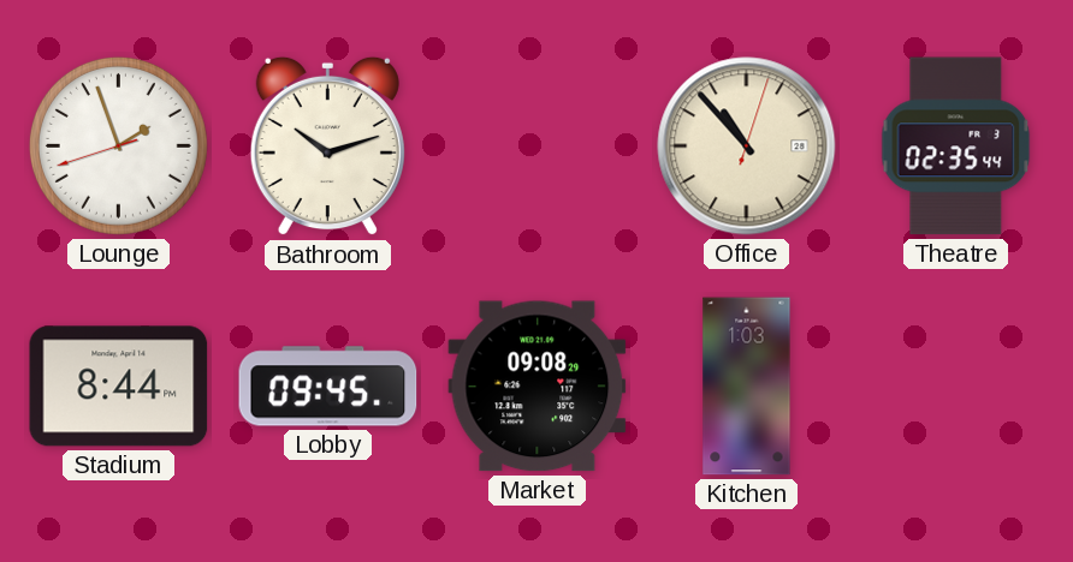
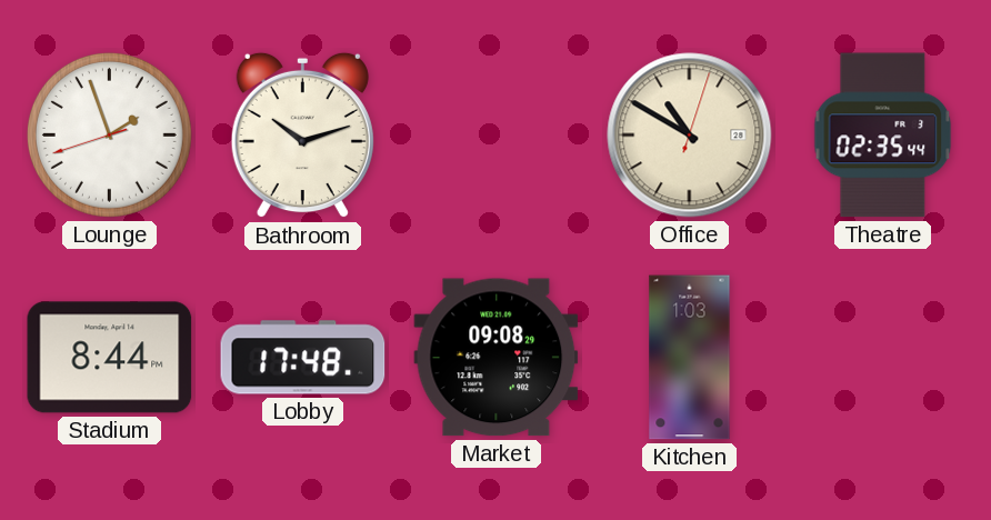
Office: 10:53 -> 10:50
Lobby: 09:45 -> 17:48
